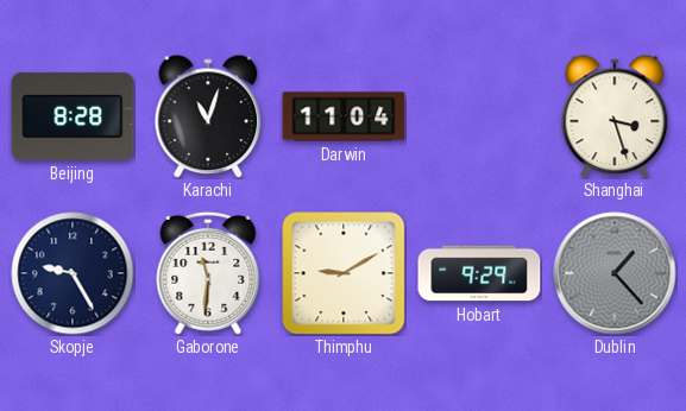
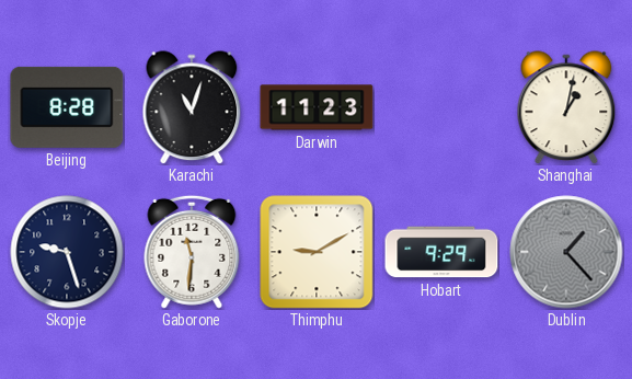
Darwin: 11:04 -> 11:23
Shanghai: 3:27 -> 1:02
Skopje: 9:25 -> 9:27
